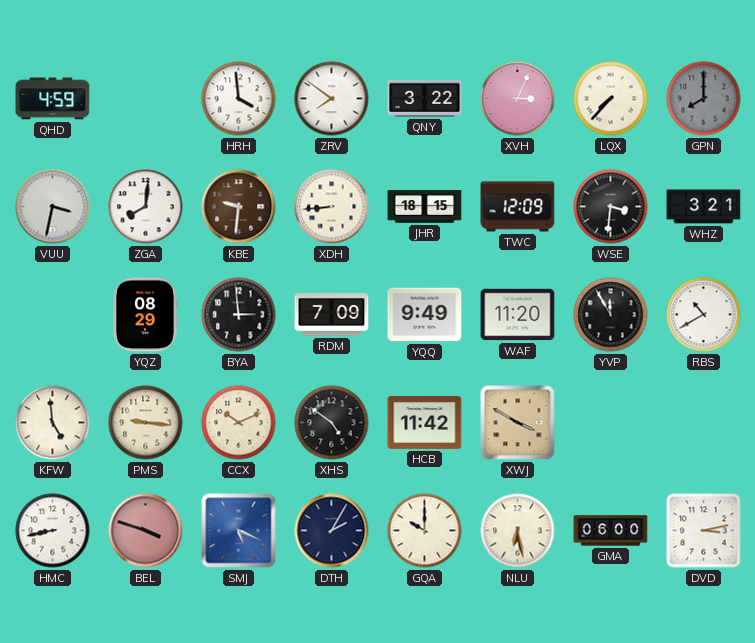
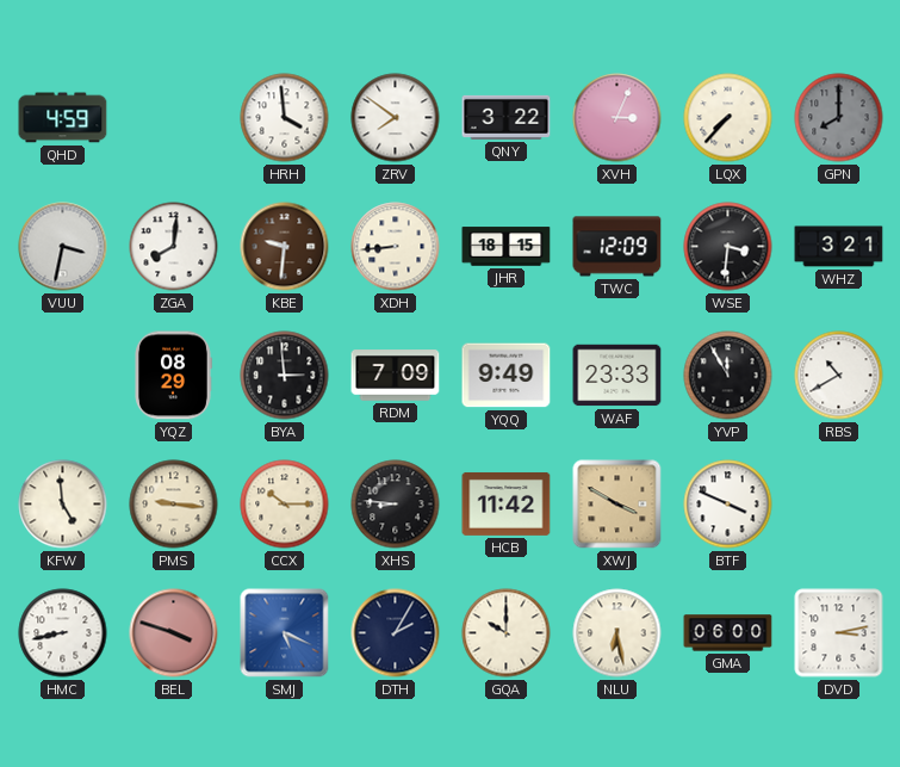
WAF: 11:20 -> 23:33
CCX: 10:11 -> 10:15
XHS: 4:51 -> 8:46
BTF: none -> 3:49
